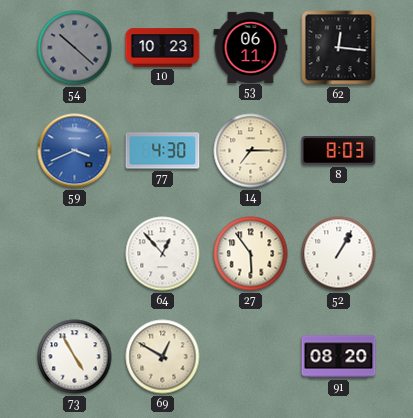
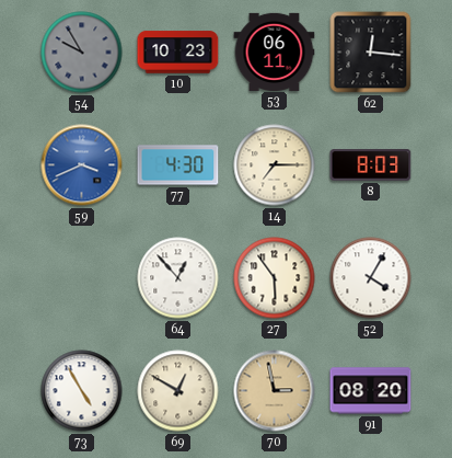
54: 10:22 -> 9:55
52: 1:05 -> 4:05
70: none -> 2:58
